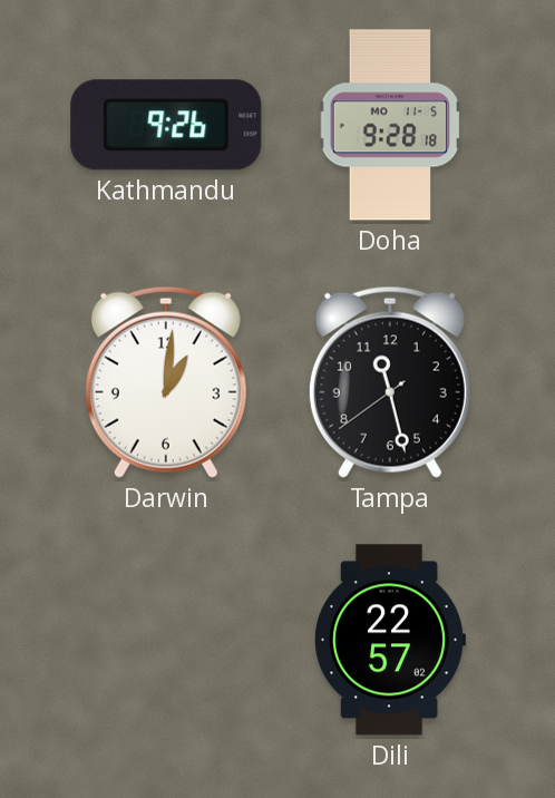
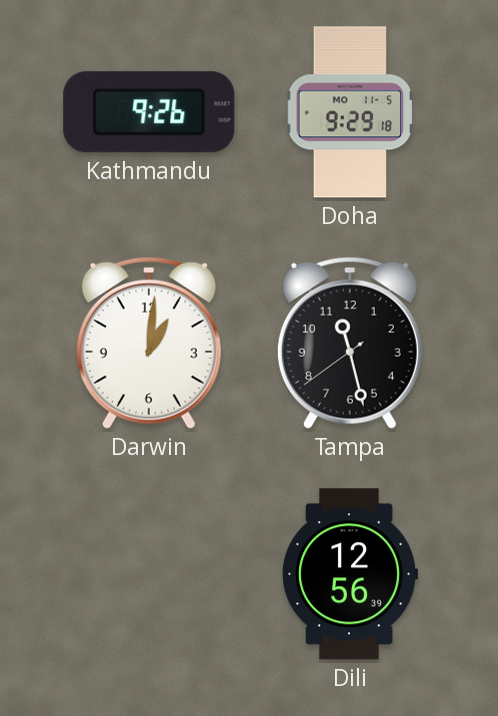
Doha: 9:28 -> 9:29
Dili: 22:57 -> 12:56
